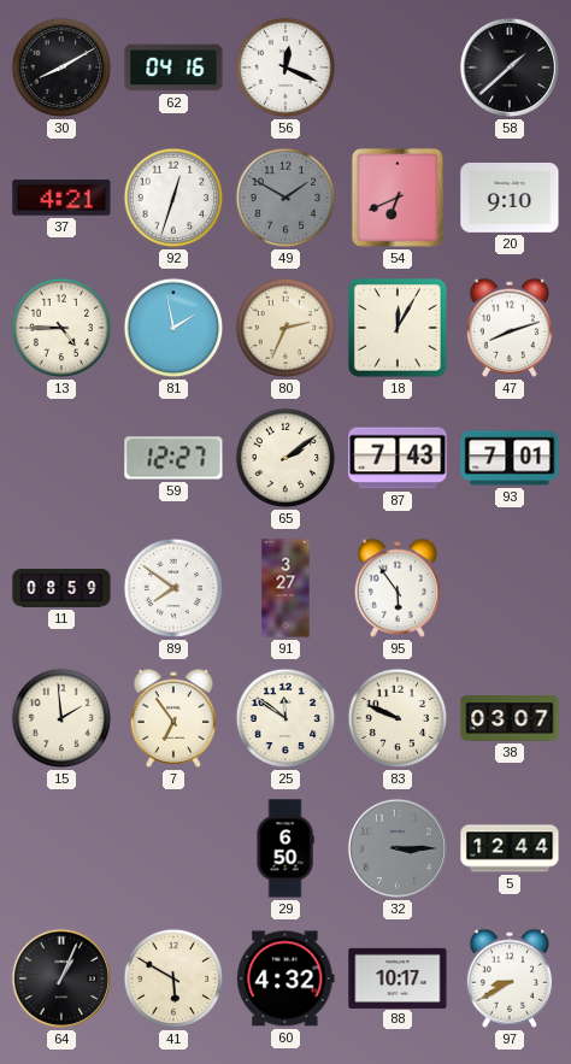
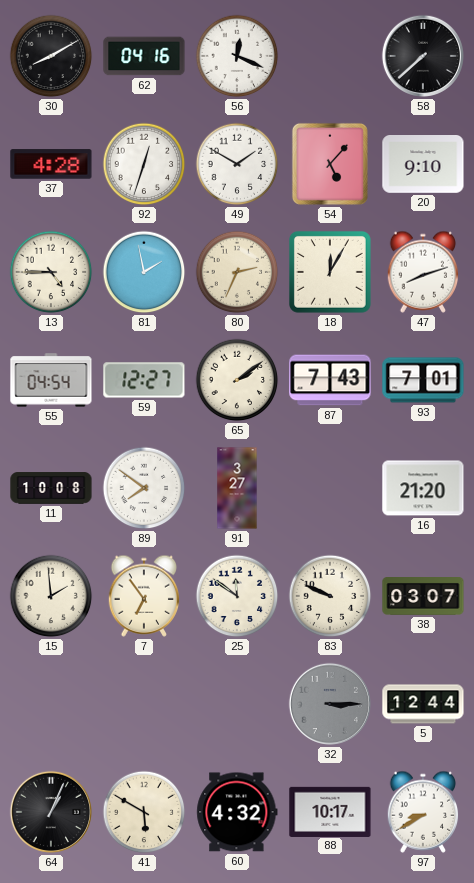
58: 1:38 -> 7:38
37: 4:21 -> 4:28
49 dial: grey -> white
54: 6:41 -> 5:07
55: none -> 04:54
11: 08:59 -> 10:08
95: 5:54 -> none
16: none -> 21:20
29: 6:50 -> none
